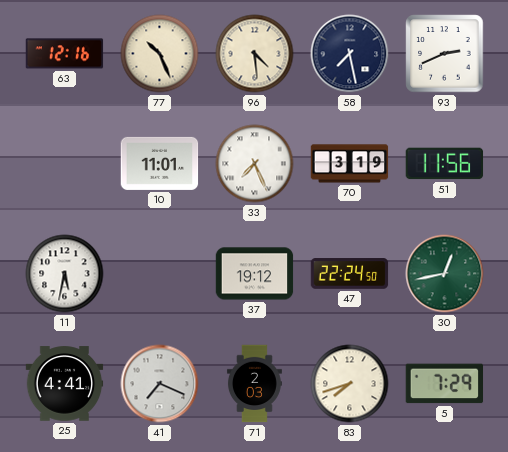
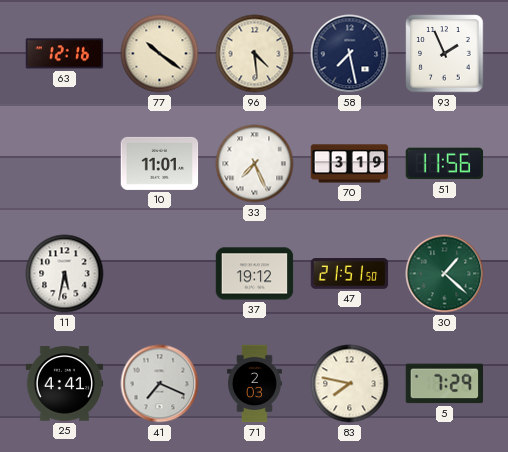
77: 10:26 -> 10:21
93: 2:41 -> 1:56
47: 22:24 -> 21:51
30: 12:43 -> 1:22
83: 7:42 -> 7:47
